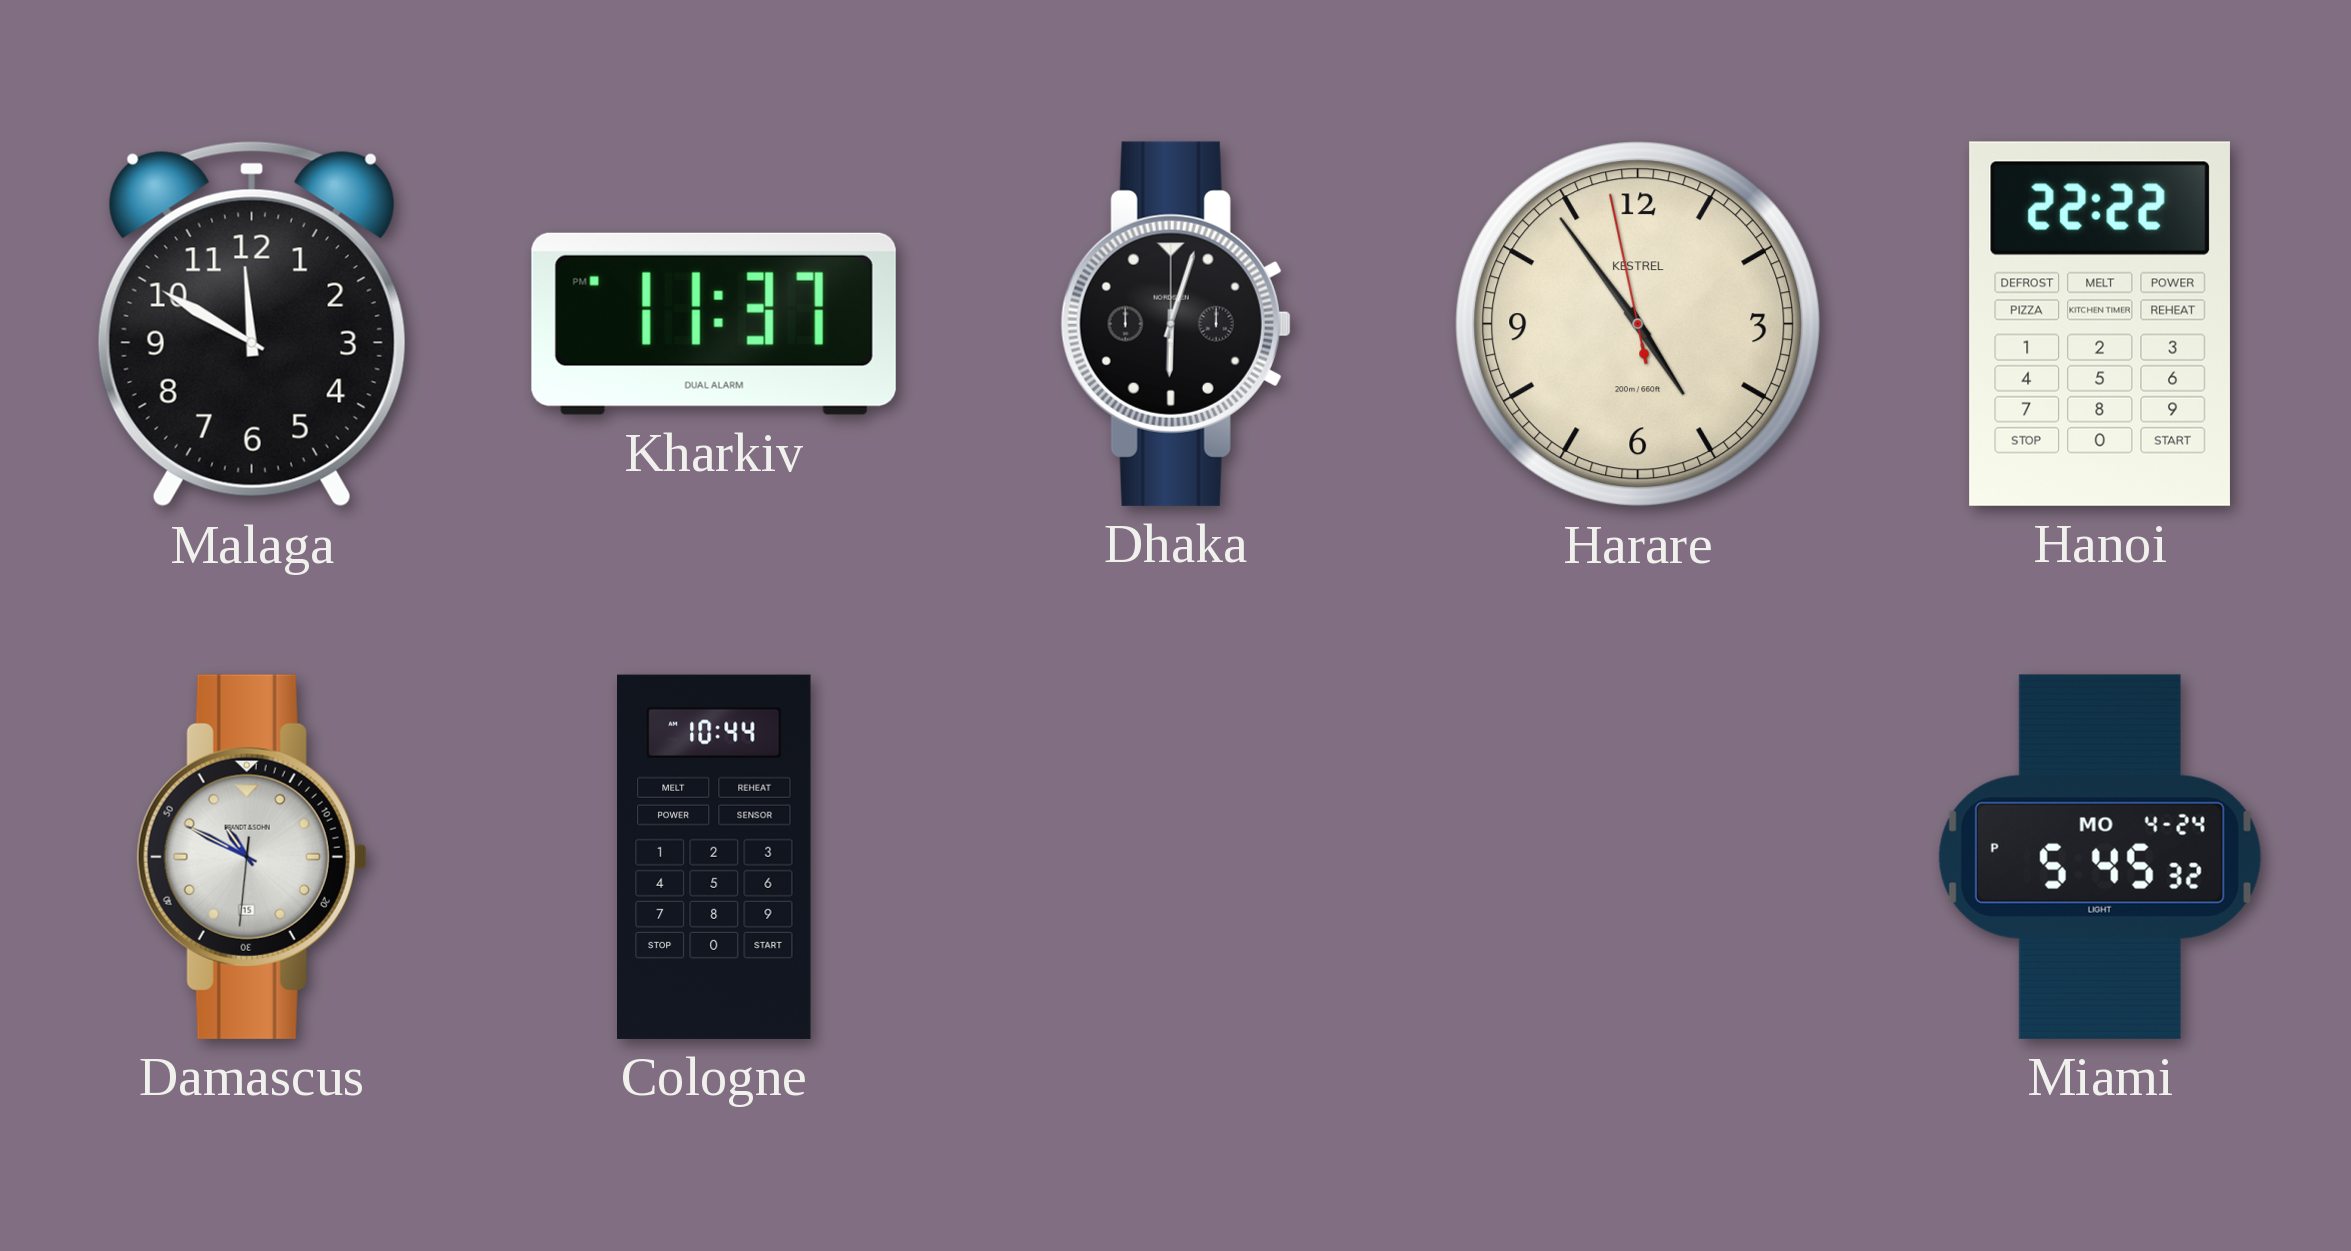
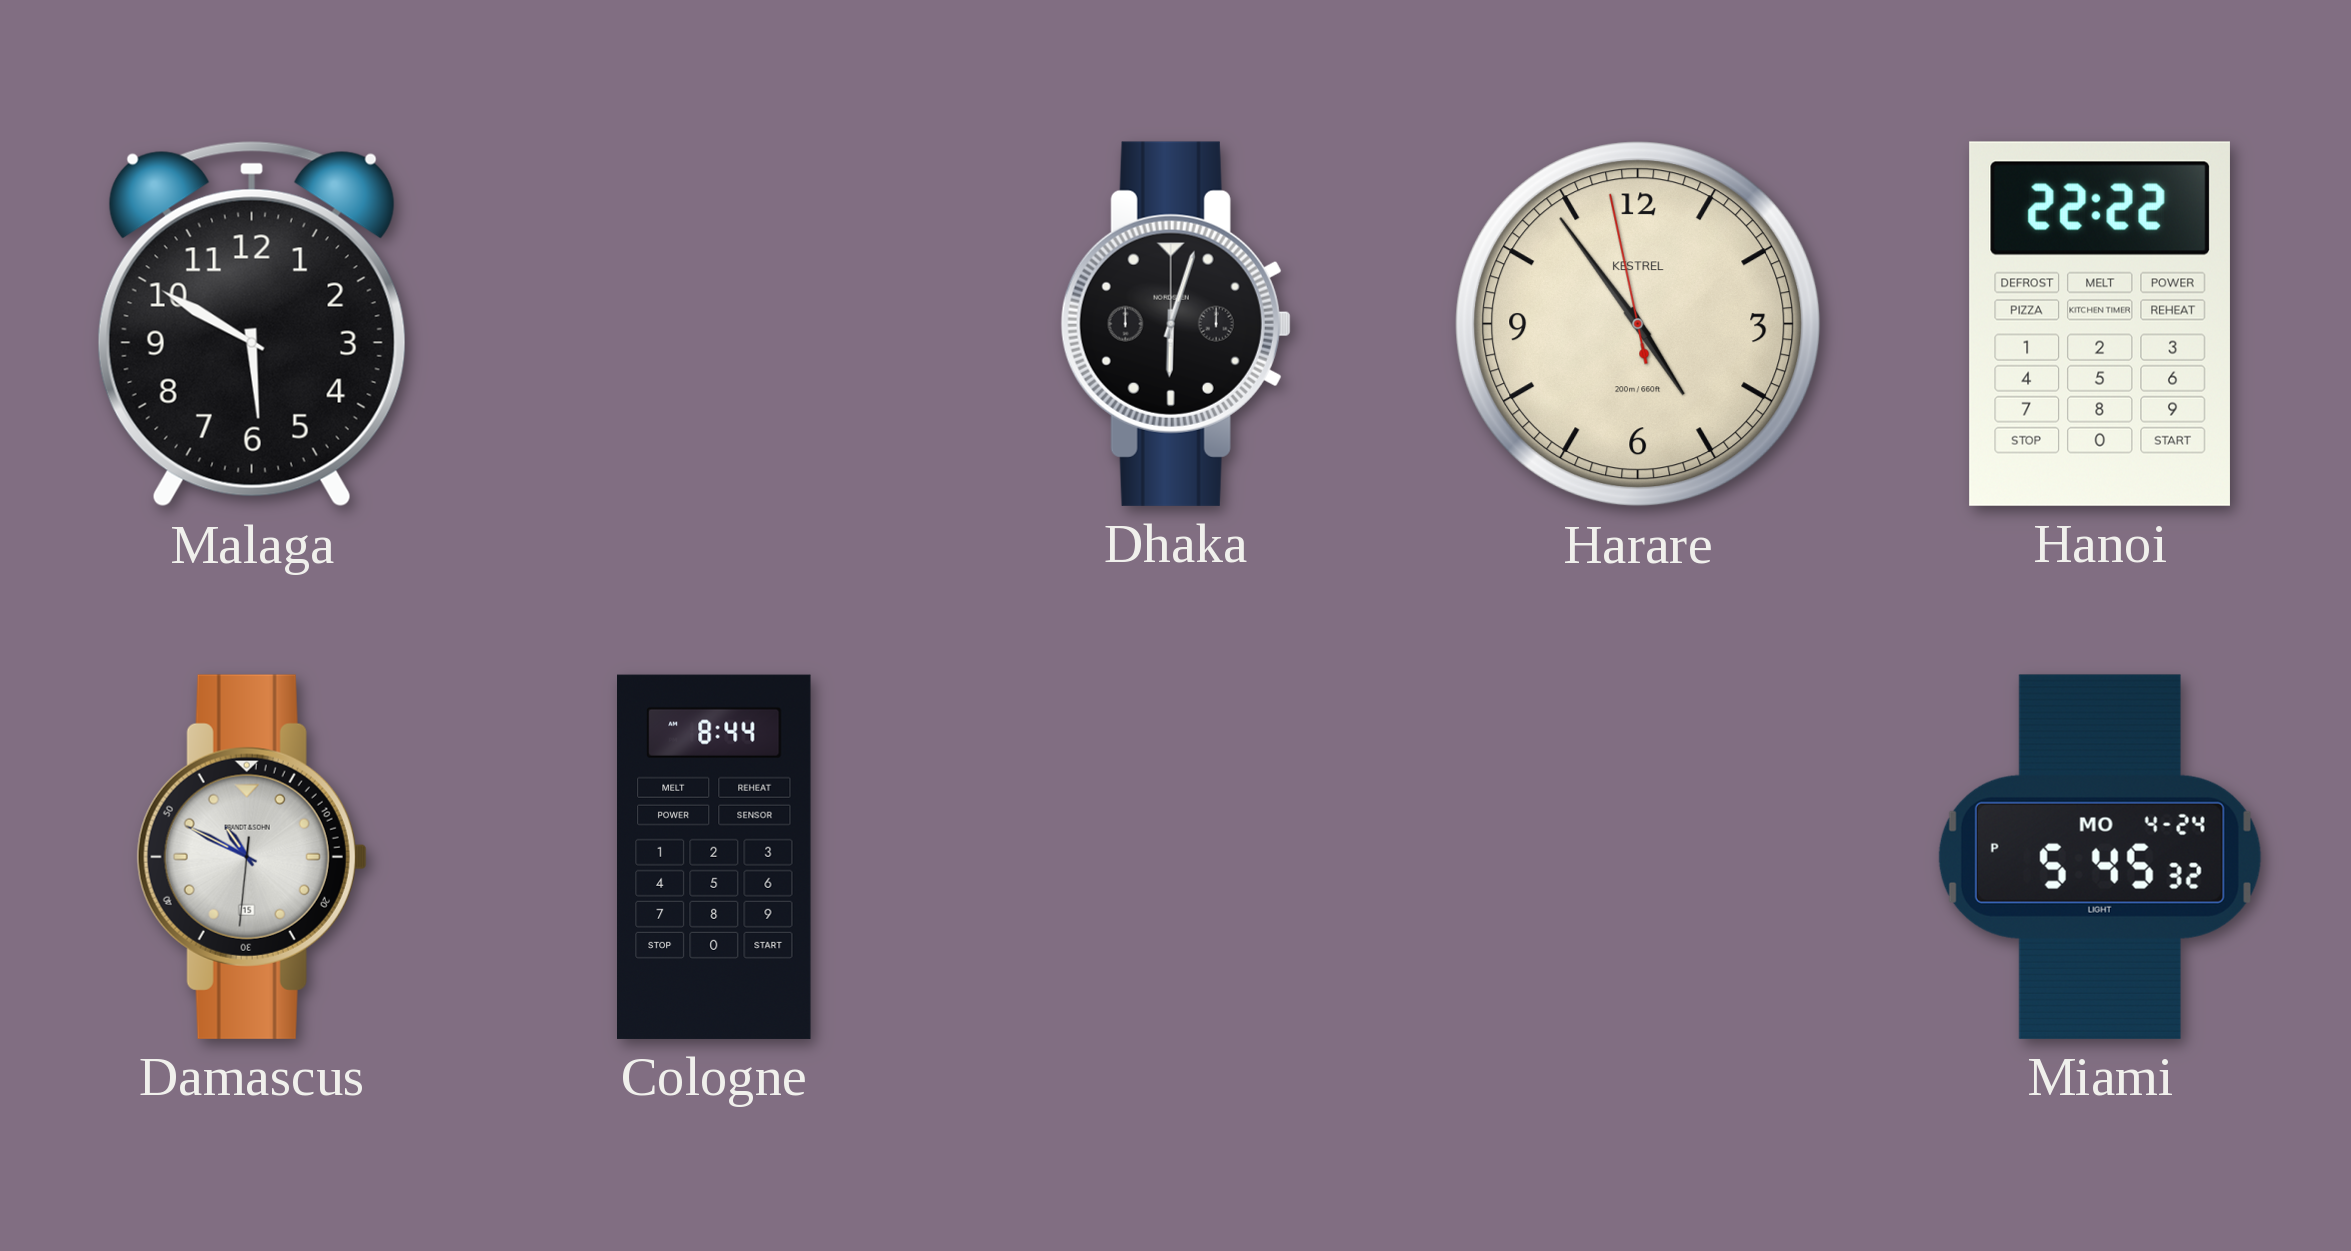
Malaga: 11:50 -> 5:50
Kharkiv: 11:37 -> none
Cologne: 10:44 -> 8:44
